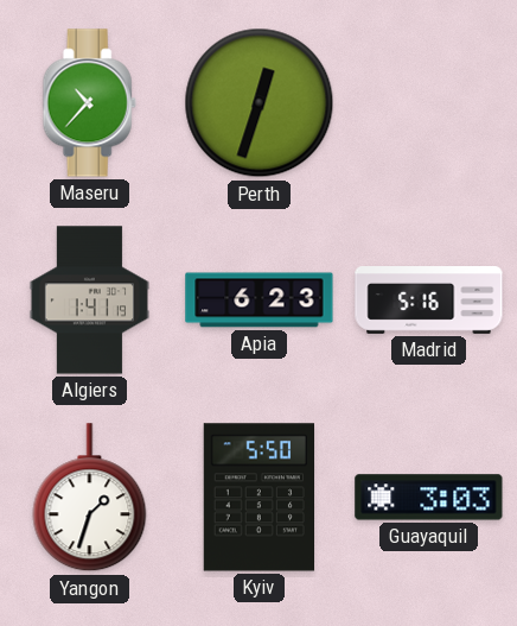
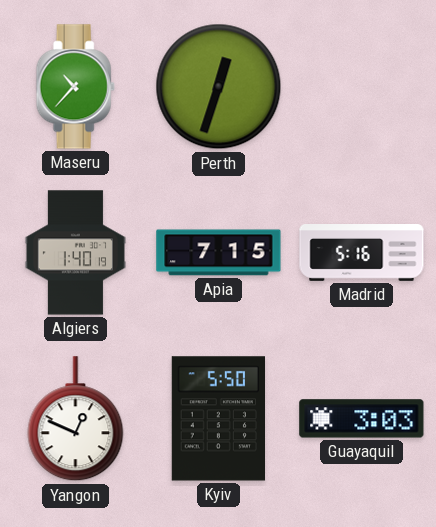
Algiers: 1:41 -> 1:40
Apia: 6:23 -> 7:15
Yangon: 1:33 -> 12:49
